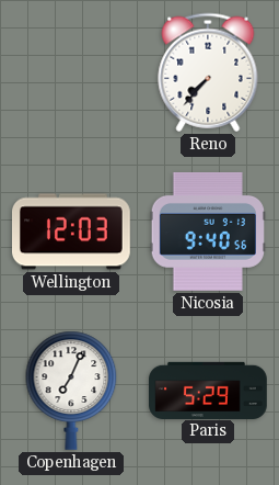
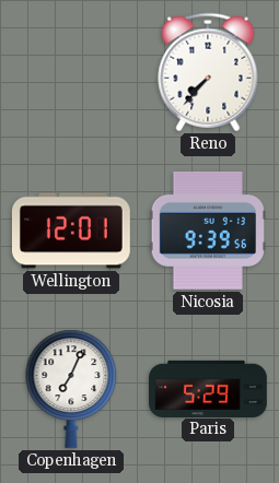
Wellington: 12:03 -> 12:01
Nicosia: 9:40 -> 9:39
